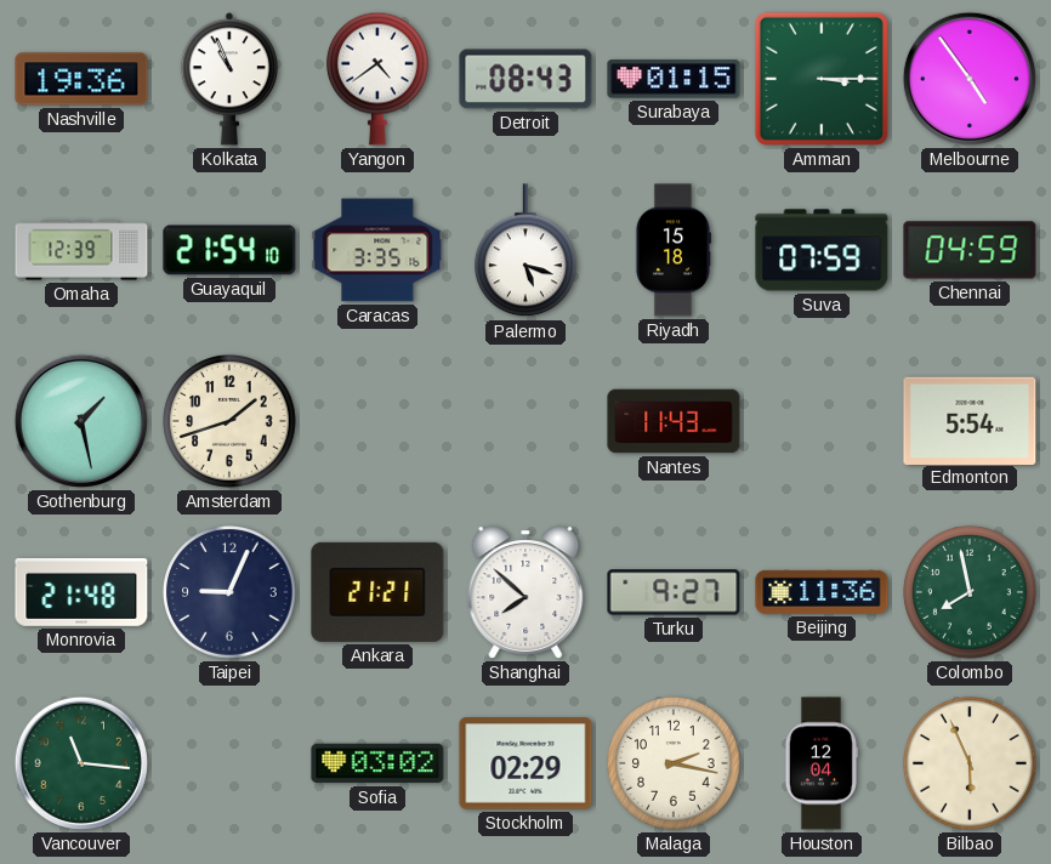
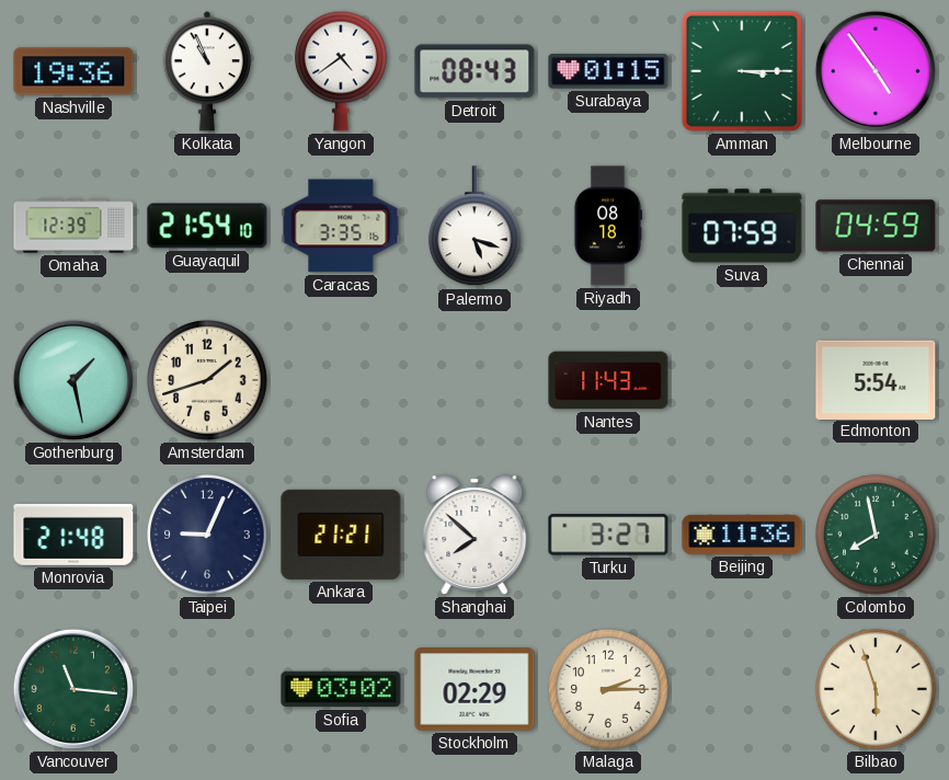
Riyadh: 15:18 -> 08:18
Turku: 9:27 -> 3:27
Malaga: 2:17 -> 2:15
Houston: 12:04 -> none
Bilbao: 5:56 -> 5:57
